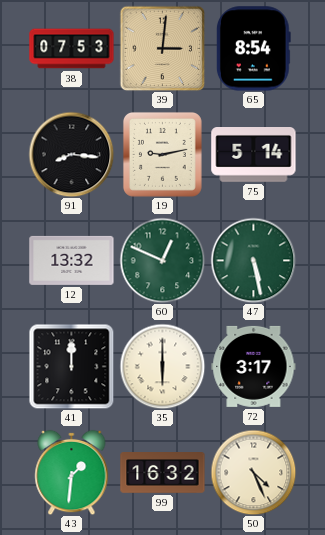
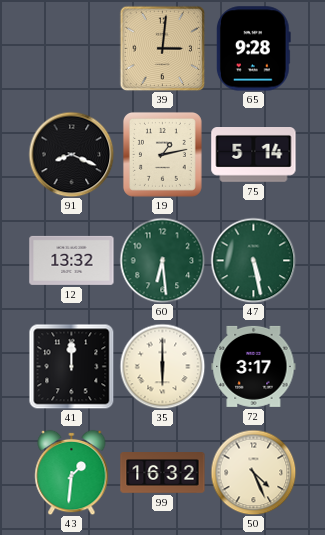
38: 07:53 -> none
65: 8:54 -> 9:28
91: 8:16 -> 8:19
19: 9:13 -> 1:13
60: 12:49 -> 6:29
